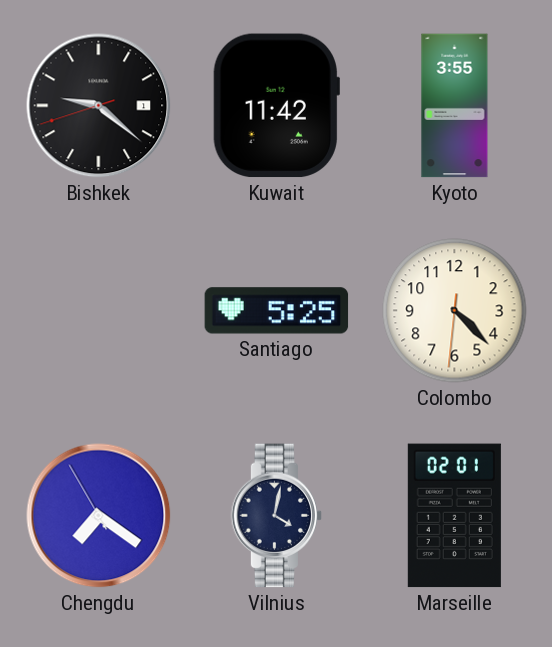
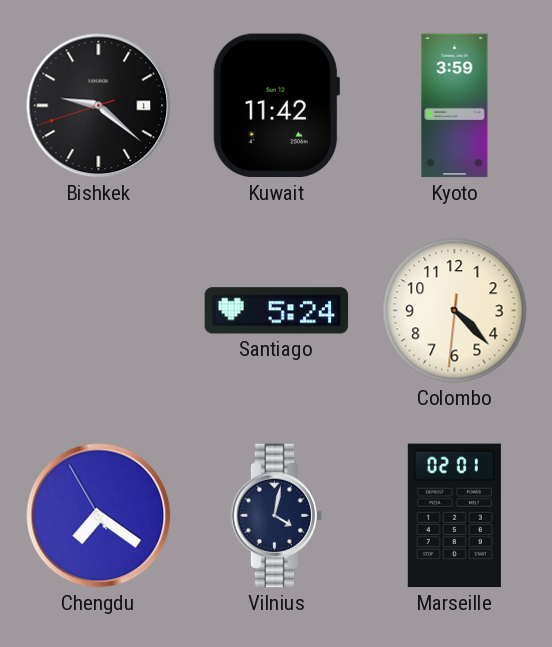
Kyoto: 3:55 -> 3:59
Santiago: 5:25 -> 5:24
